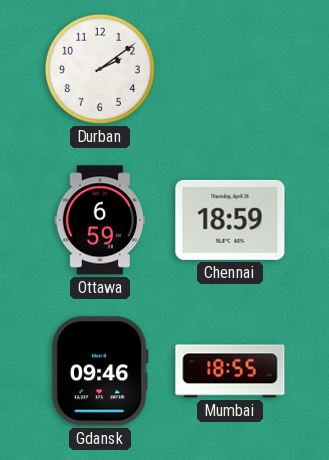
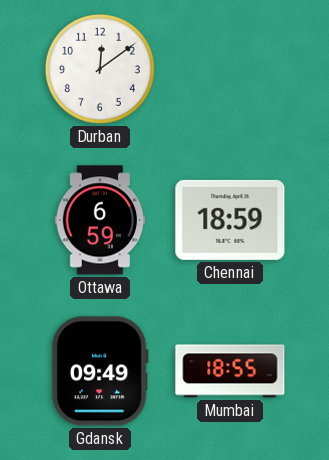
Durban: 2:09 -> 12:09
Gdansk: 09:46 -> 09:49
